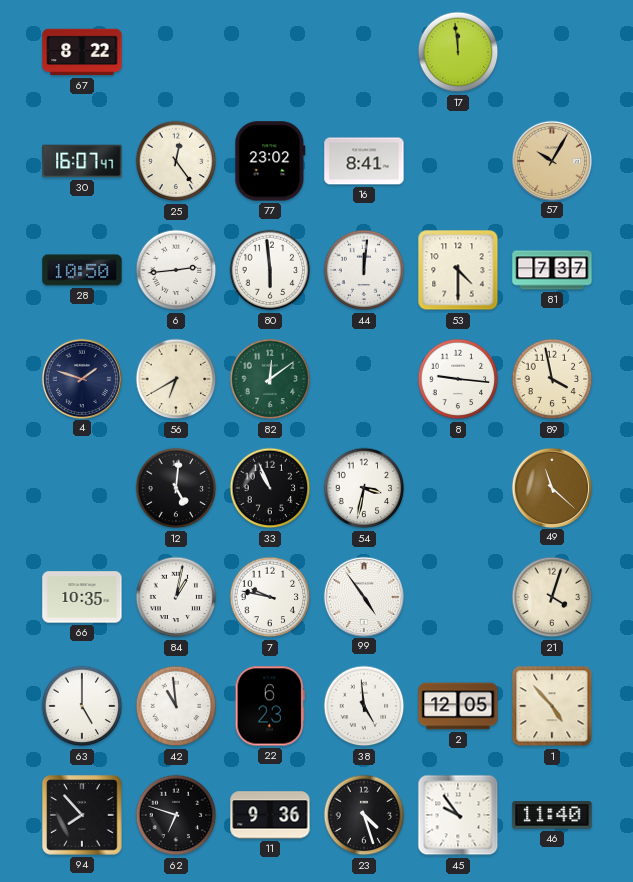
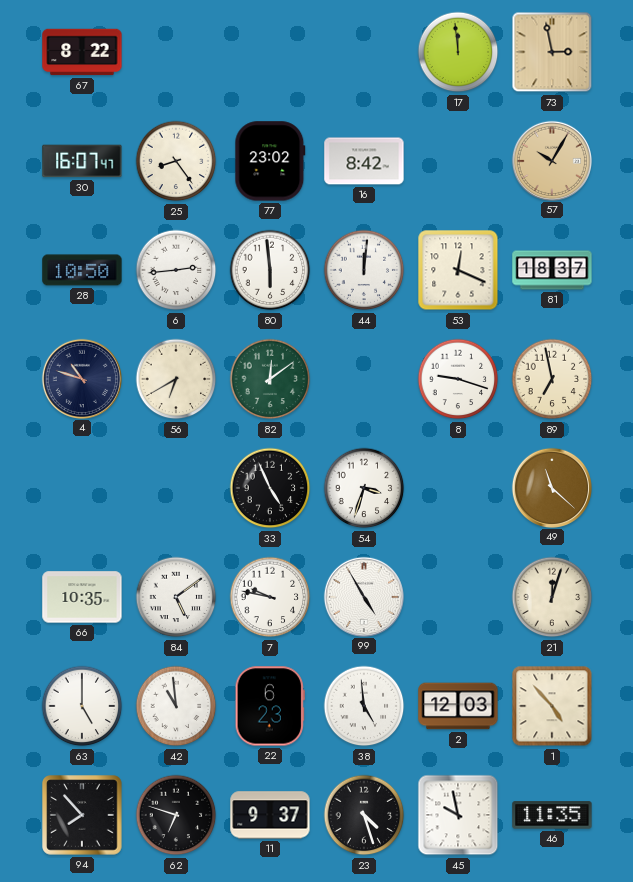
73: none -> 2:58
25: 12:24 -> 8:24
16: 8:41 -> 8:42
53: 4:30 -> 12:19
81: 7:37 -> 18:37
4: 1:48 -> 10:48
8: 9:16 -> 9:18
89: 3:58 -> 6:58
12: 5:01 -> none
33: 10:56 -> 4:56
54: 3:32 -> 3:33
84: 1:02 -> 5:09
99: 4:54 -> 4:55
21: 4:03 -> 12:03
2: 12:05 -> 12:03
11: 9:36 -> 9:37
45: 9:54 -> 9:58
46: 11:40 -> 11:35
